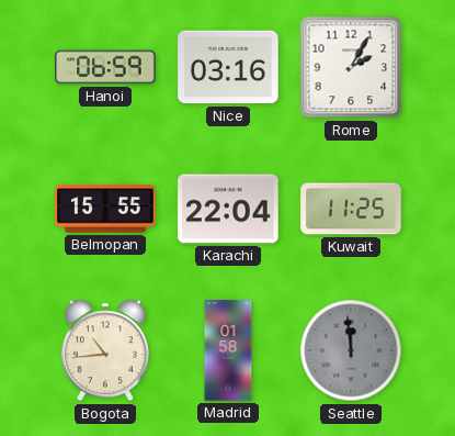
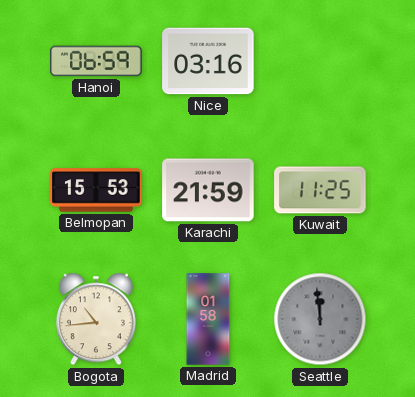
Rome: 2:05 -> none
Belmopan: 15:55 -> 15:53
Karachi: 22:04 -> 21:59
